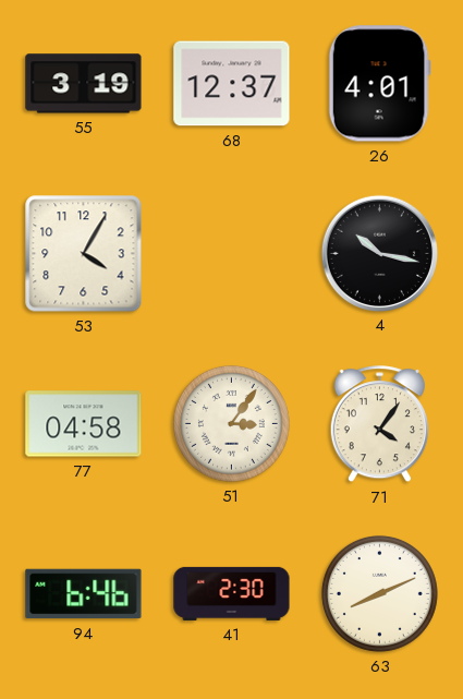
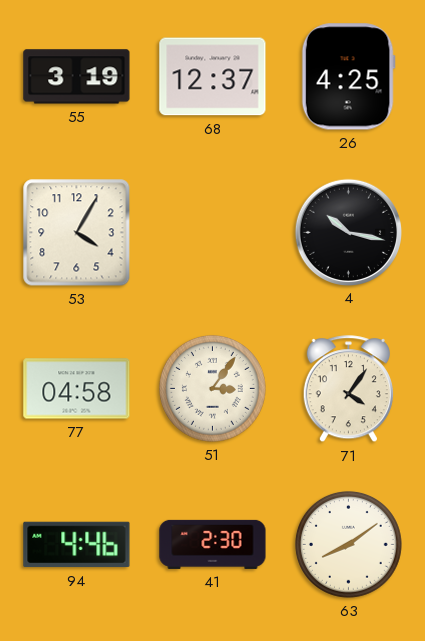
26: 4:01 -> 4:25
94: 6:46 -> 4:46
63: 8:11 -> 8:09
